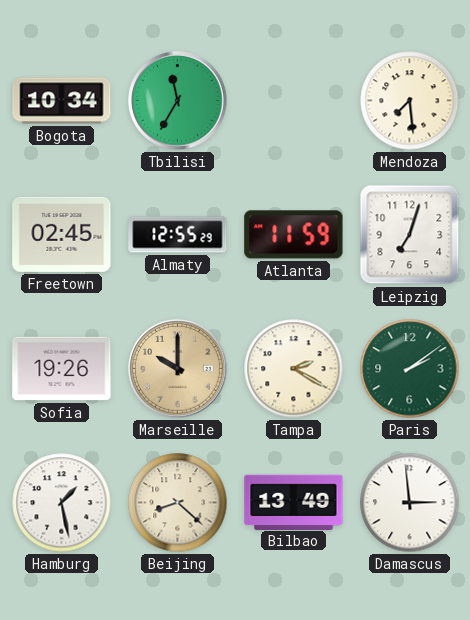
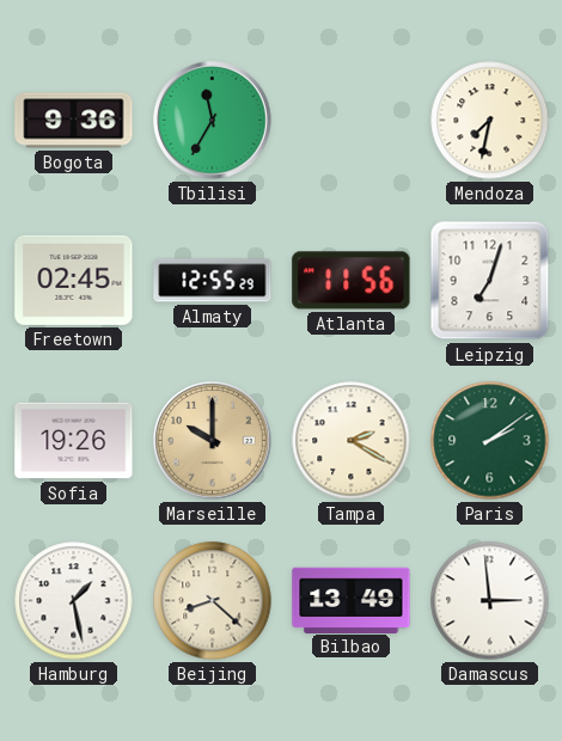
Bogota: 10:34 -> 9:36
Mendoza: 7:29 -> 7:32
Atlanta: 11:59 -> 11:56
